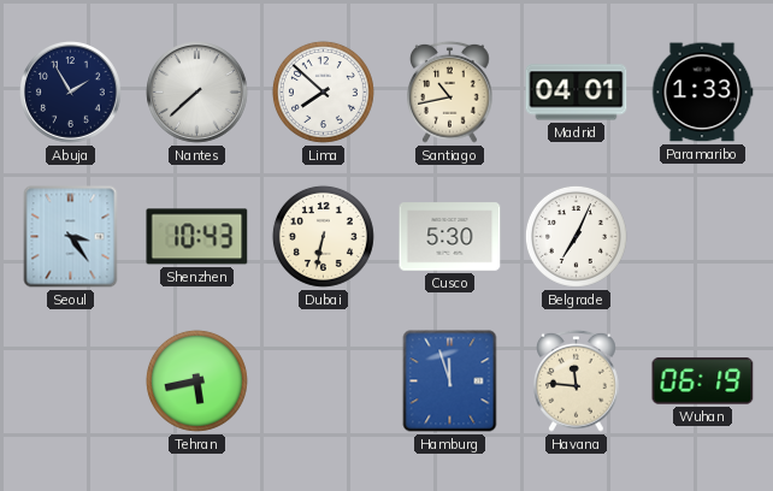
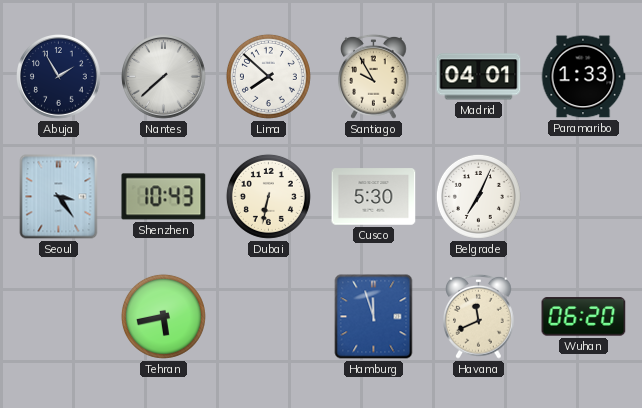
Santiago: 10:43 -> 9:55
Havana: 11:46 -> 11:41
Wuhan: 06:19 -> 06:20
